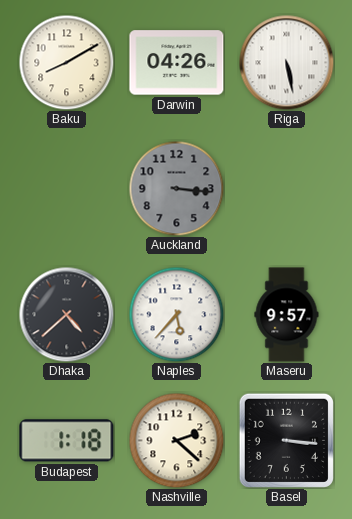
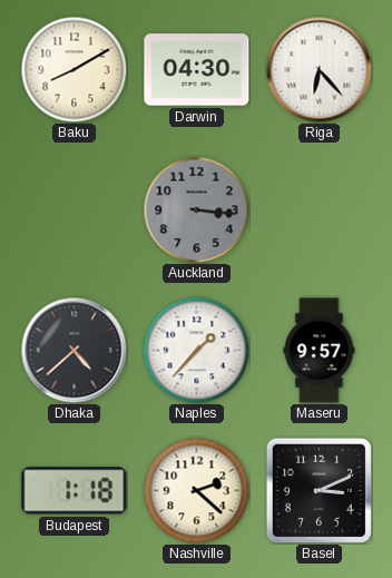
Darwin: 04:26 -> 04:30
Riga: 5:28 -> 6:23
Naples: 5:37 -> 1:37
Basel: 3:16 -> 3:11
